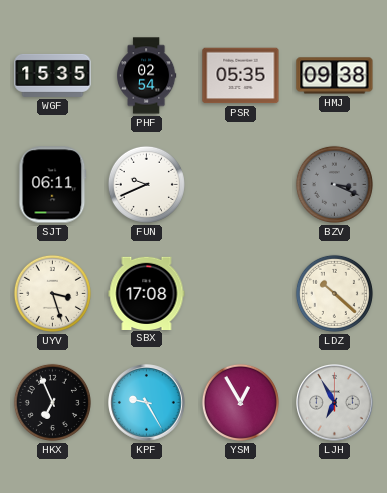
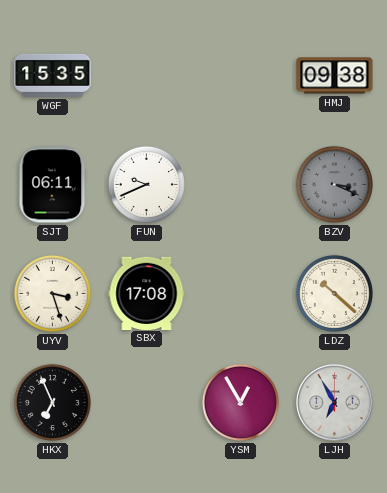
PHF: 02:54 -> none
PSR: 05:35 -> none
KPF: 9:25 -> none
